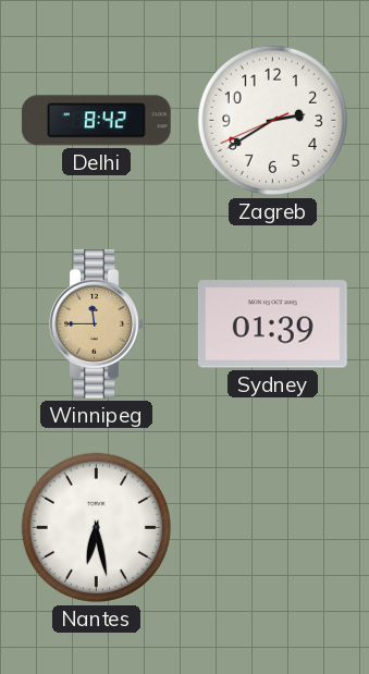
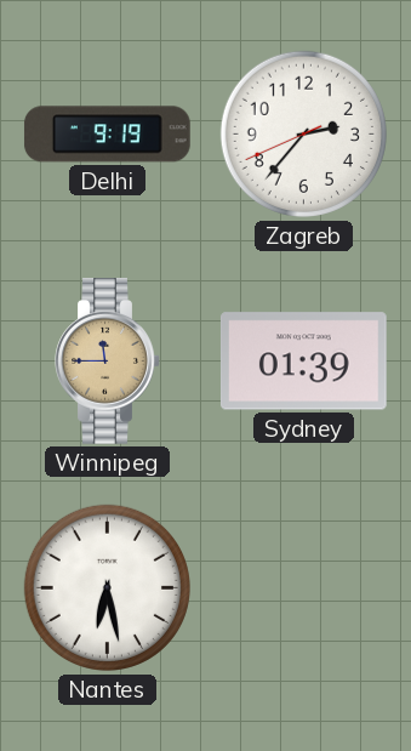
Delhi: 8:42 -> 9:19
Zagreb: 2:39 -> 2:36
